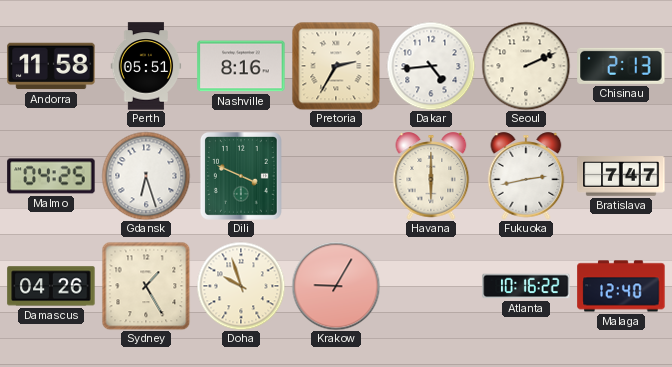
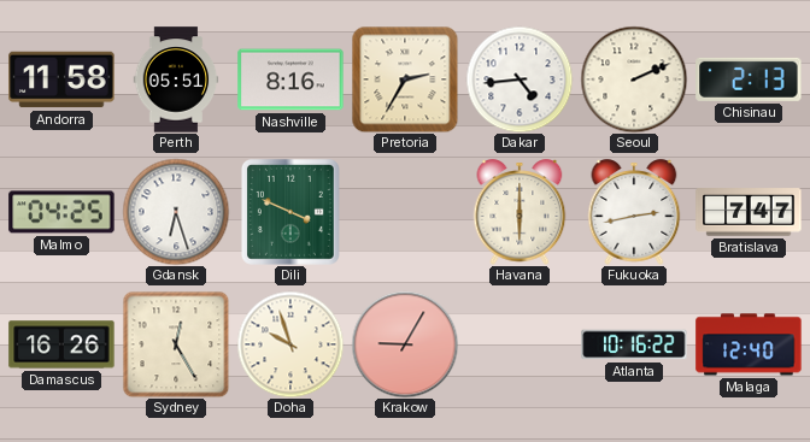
Damascus: 04:26 -> 16:26
Sydney: 1:25 -> 12:25
